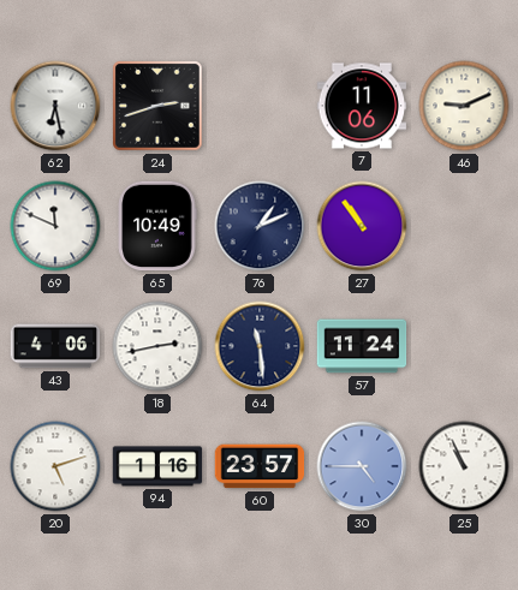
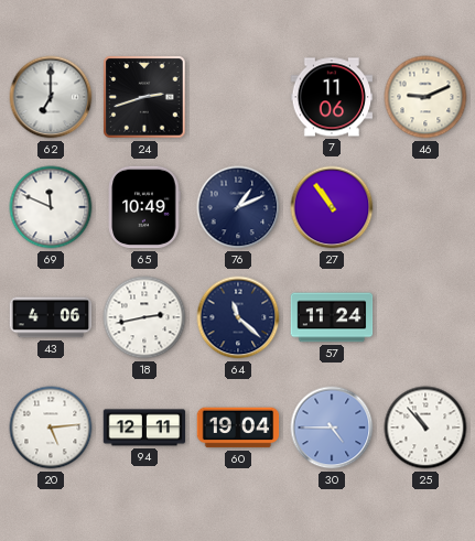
62: 6:28 -> 7:00
64: 11:29 -> 11:22
20: 5:12 -> 5:14
94: 1:16 -> 12:11
60: 23:57 -> 19:04
25: 10:56 -> 10:53
